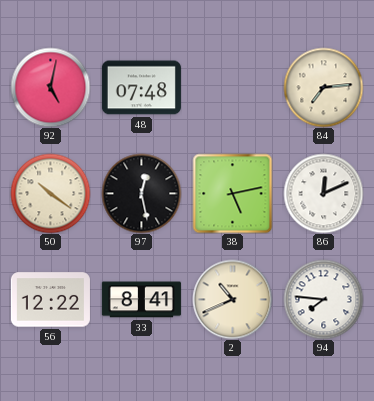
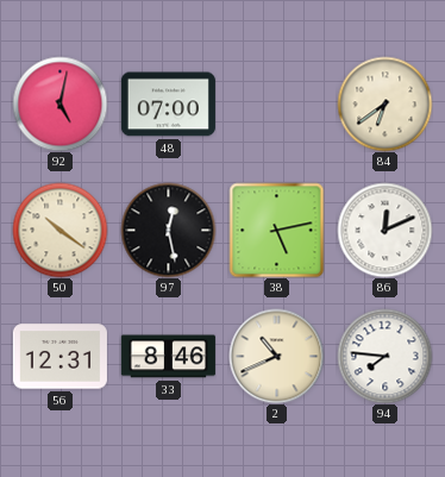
48: 07:48 -> 07:00
84: 7:14 -> 6:39
56: 12:22 -> 12:31
33: 8:41 -> 8:46
